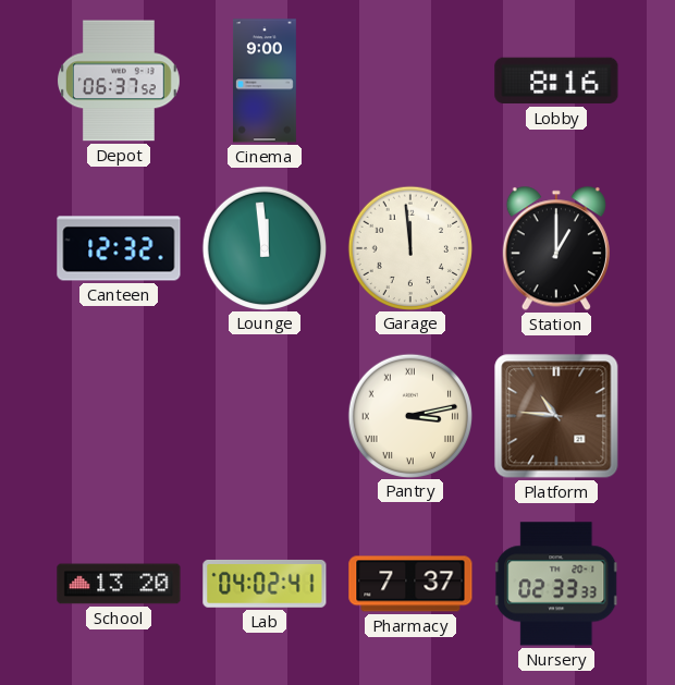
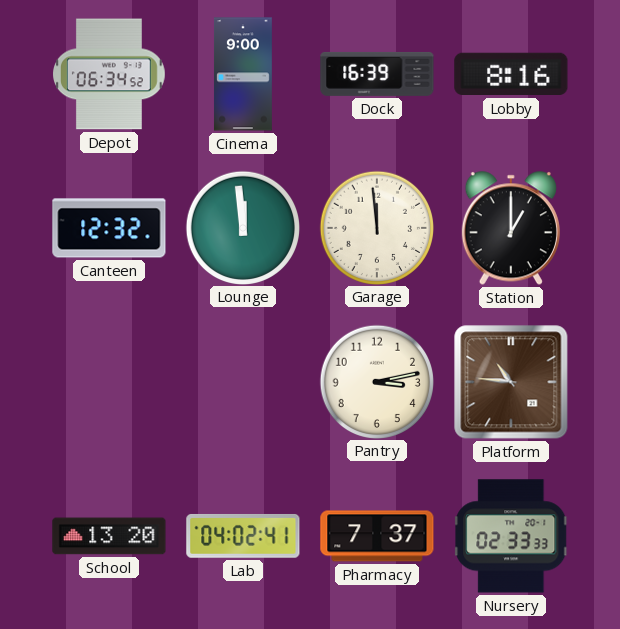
Depot: 06:37 -> 06:34
Dock: none -> 16:39
Pantry numerals: Roman -> Arabic
